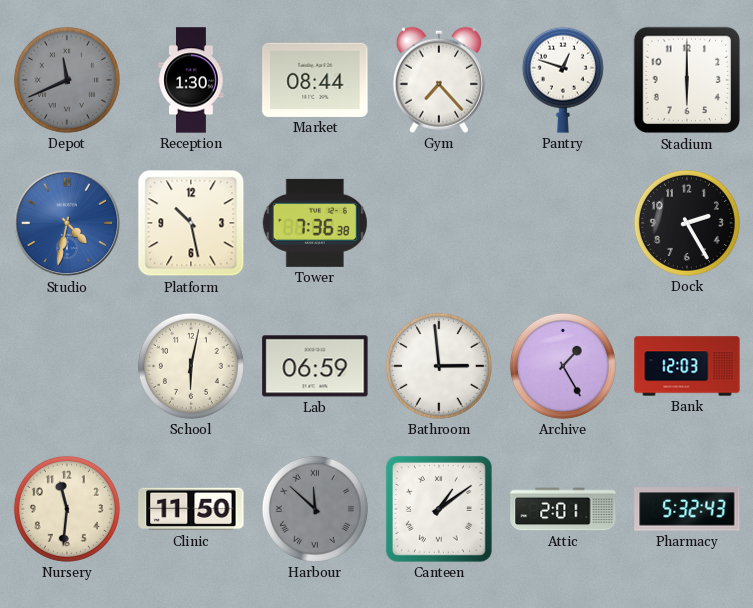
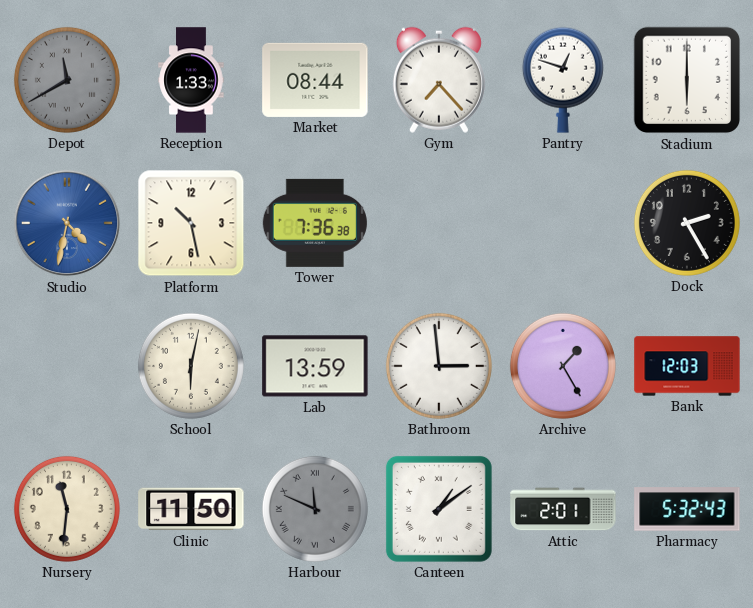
Depot: 11:41 -> 11:40
Reception: 1:30 -> 1:33
Lab: 06:59 -> 13:59
Harbour: 11:52 -> 11:49
